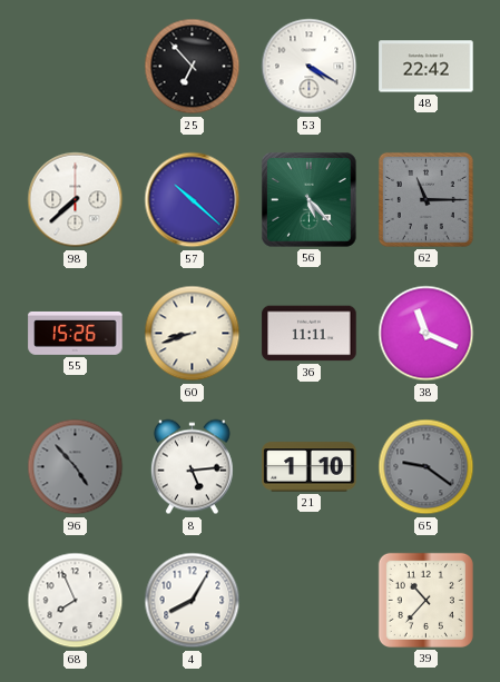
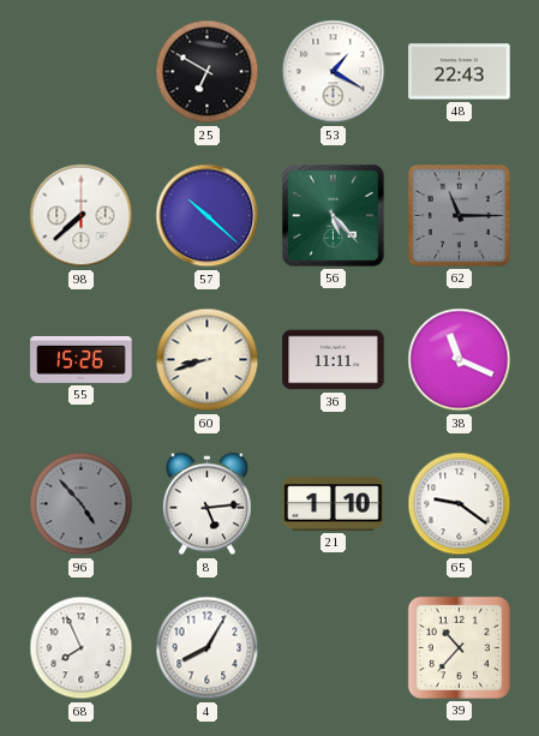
25: 6:53 -> 6:50
53: 4:20 -> 1:20
48: 22:42 -> 22:43
65 dial: grey -> white
